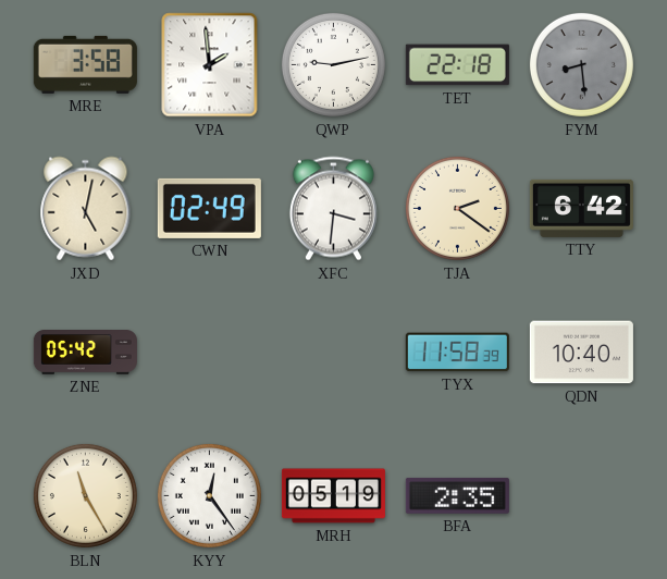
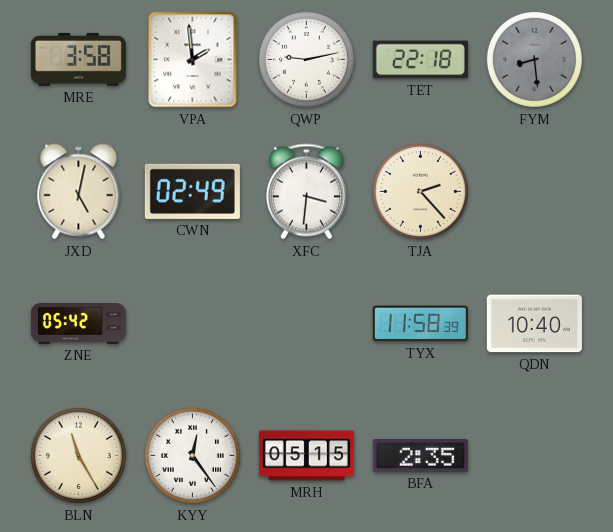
TJA: 2:21 -> 2:23
TTY: 6:42 -> none
MRH: 05:19 -> 05:15
